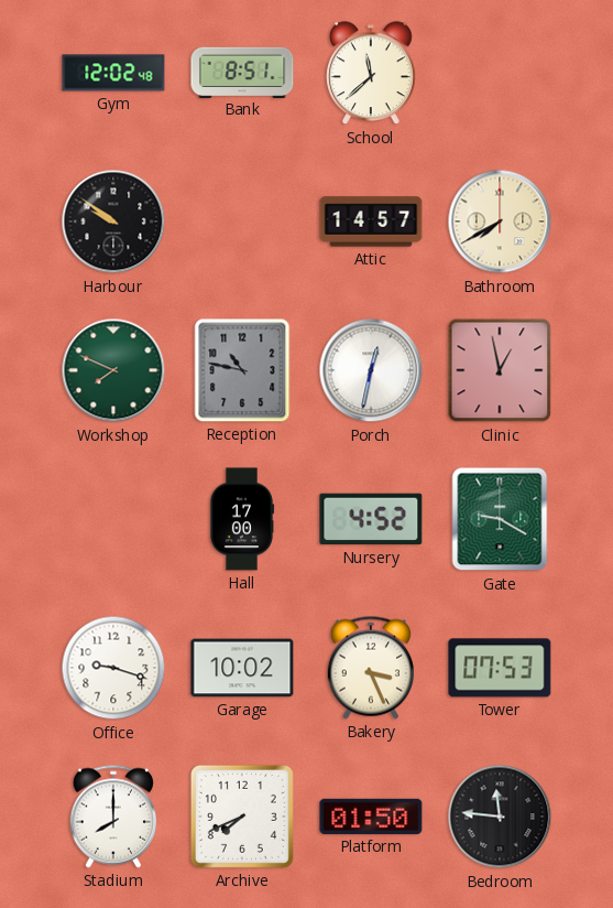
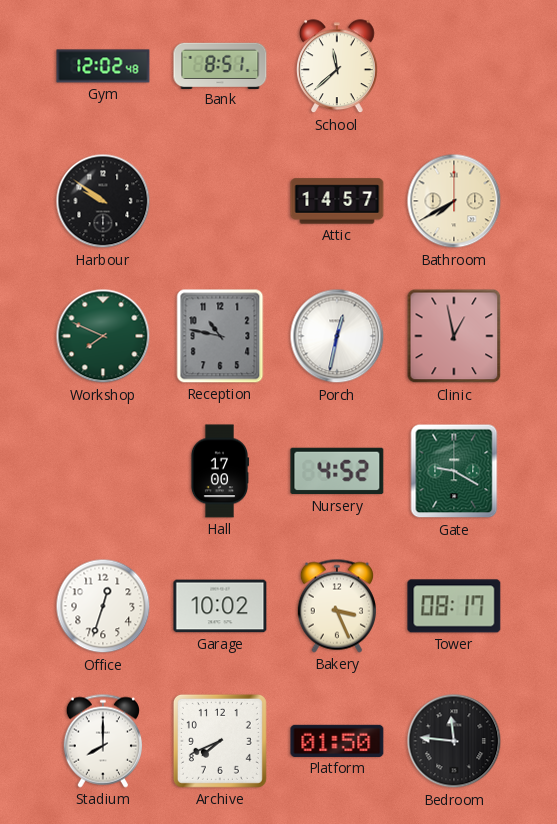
Office: 9:18 -> 12:33
Tower: 07:53 -> 08:17
